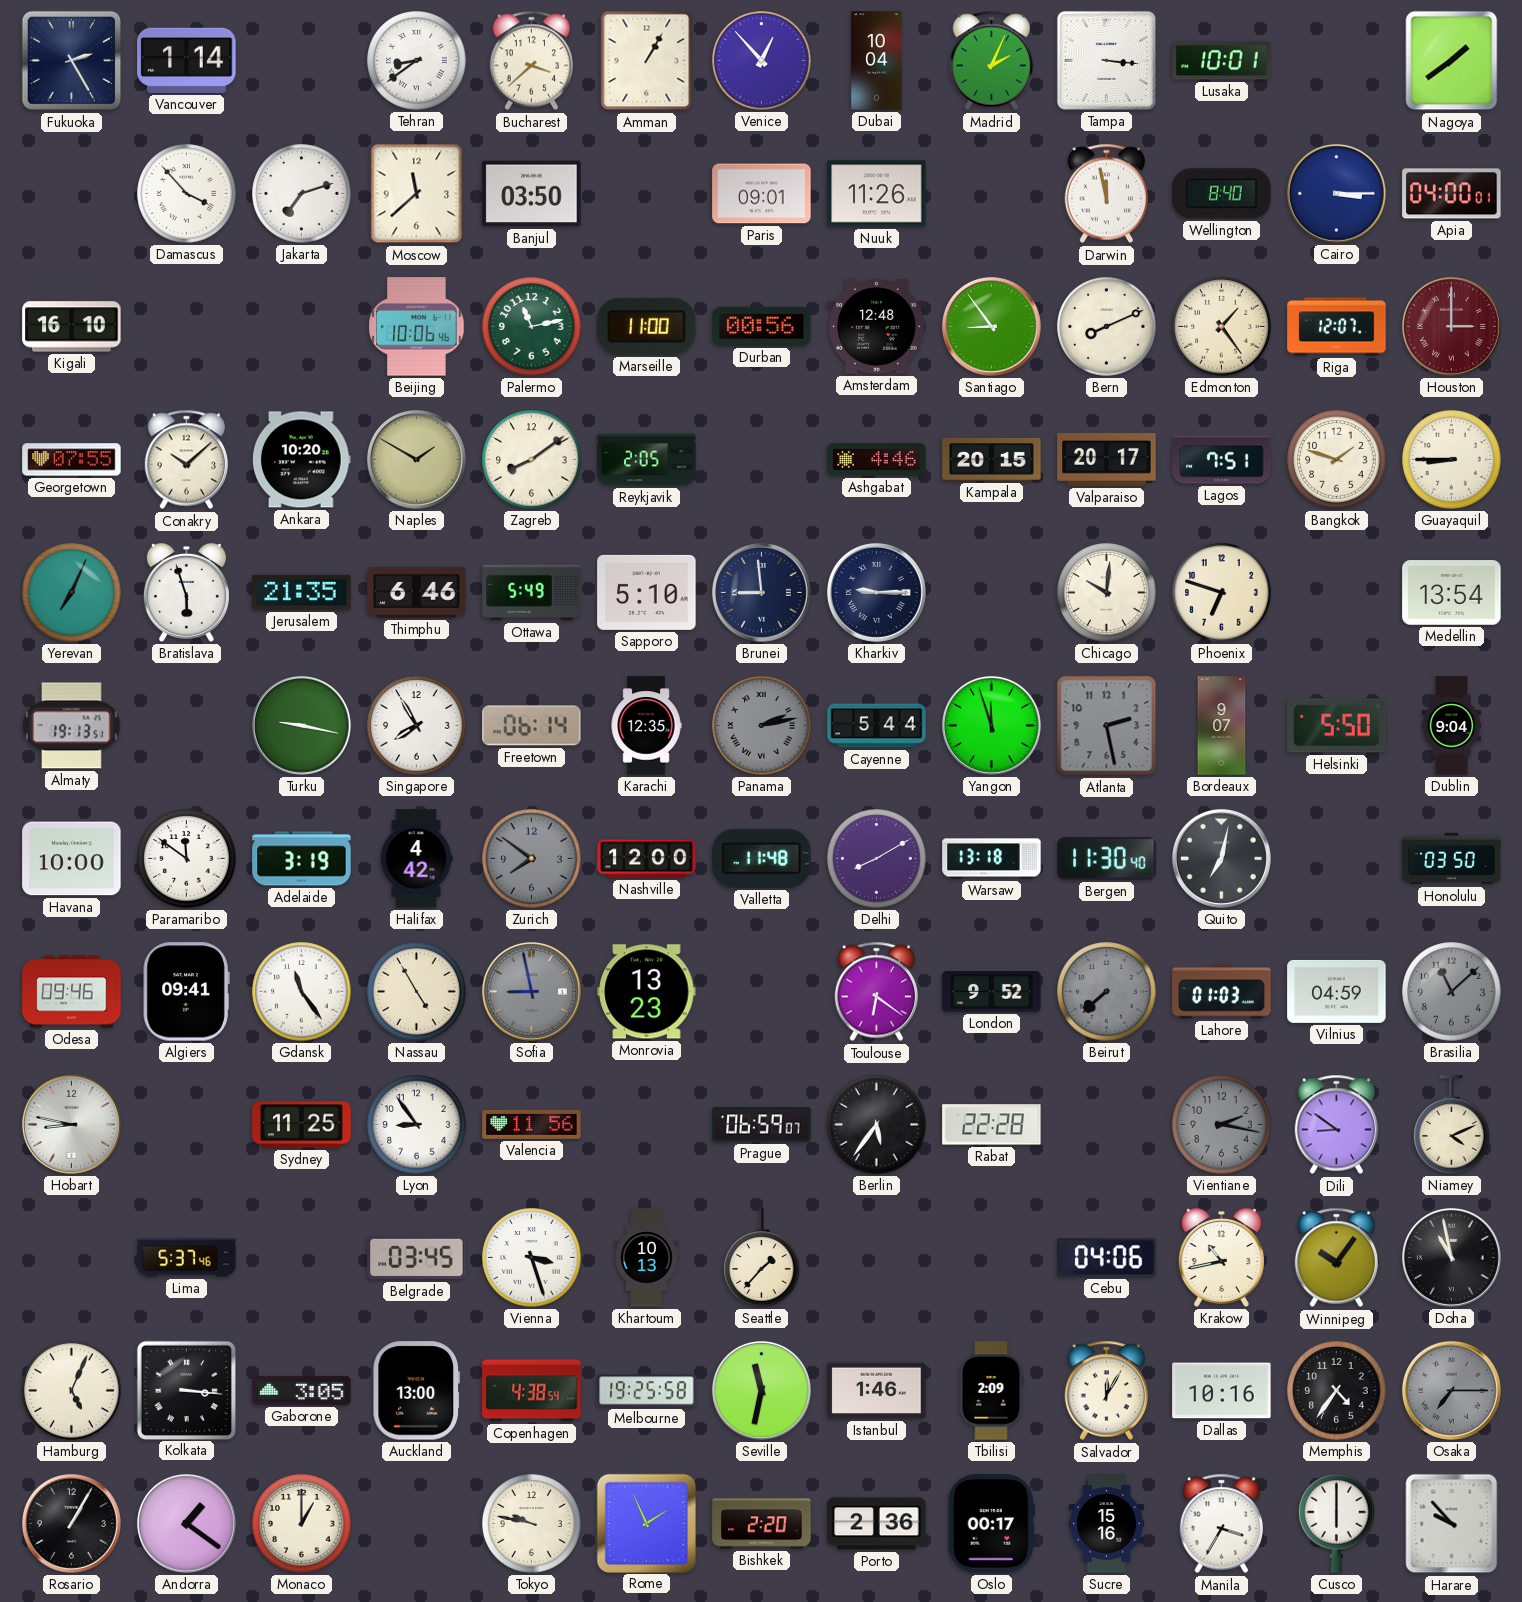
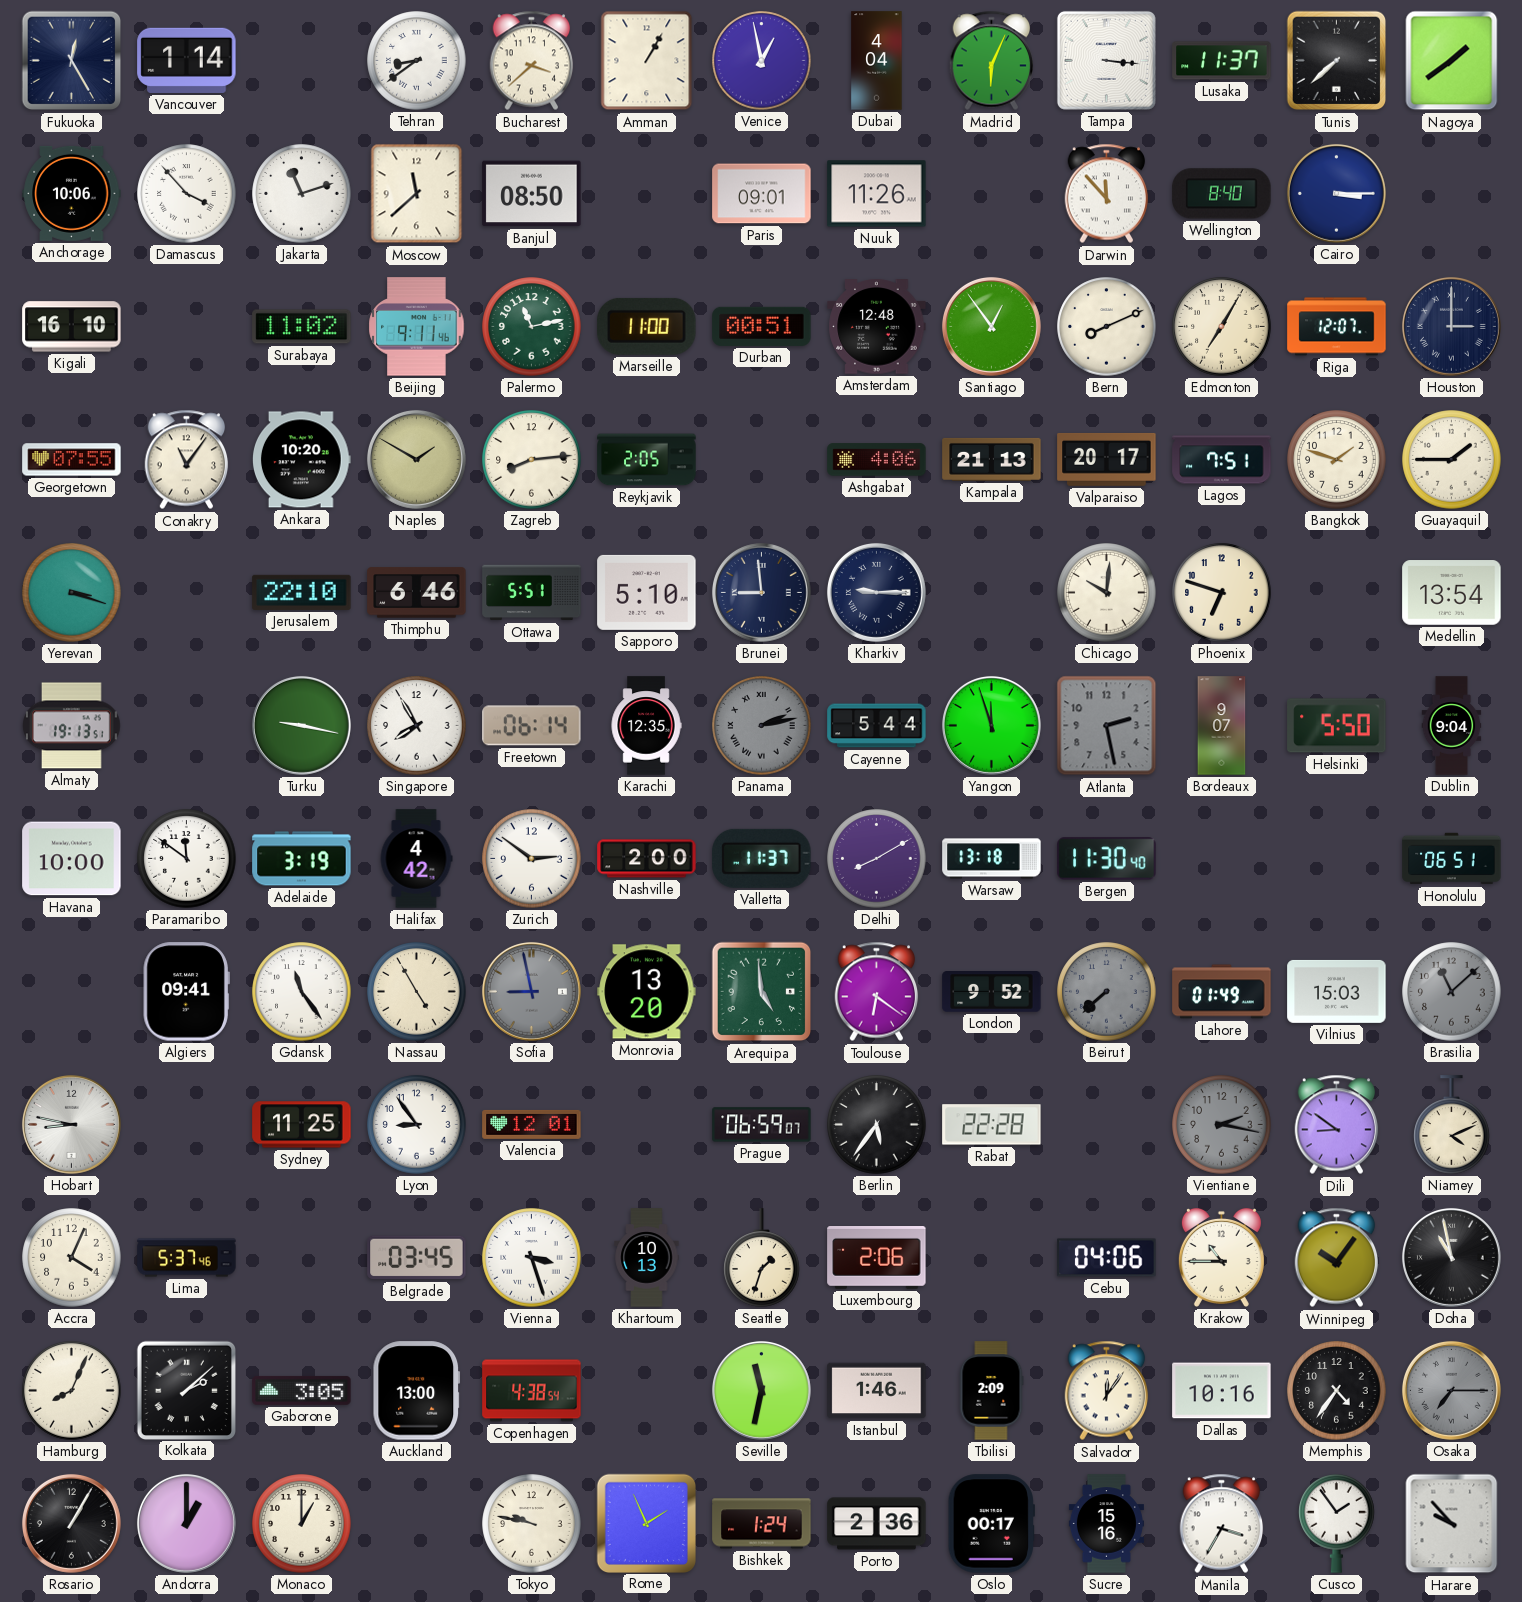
Fukuoka: 2:25 -> 12:25
Venice: 12:53 -> 12:58
Dubai: 10:04 -> 4:04
Madrid: 2:04 -> 6:04
Lusaka: 10:01 -> 11:37
Tunis: none -> 7:38
Anchorage: none -> 10:06
Jakarta: 7:12 -> 11:12
Banjul: 03:50 -> 08:50
Darwin: 11:58 -> 11:53
Apia: 04:00 -> none
Surabaya: none -> 11:02
Beijing: 10:06 -> 9:11
Durban: 00:56 -> 00:51
Santiago: 8:54 -> 12:54
Edmonton: 1:24 -> 7:05
Houston dial: burgundy -> navy
Conakry: 10:08 -> 11:06
Zagreb: 8:09 -> 8:14
Ashgabat: 4:46 -> 4:06
Kampala: 20:15 -> 21:13
Guayaquil: 8:45 -> 1:45
Yerevan: 7:04 -> 3:18
Bratislava: 5:57 -> none
Jerusalem: 21:35 -> 22:10
Ottawa: 5:49 -> 5:51
Zurich: 7:51 -> 2:51
Zurich dial: grey -> white
Nashville: 12:00 -> 2:00
Valletta: 11:48 -> 11:37
Quito: 7:02 -> none
Honolulu: 03:50 -> 06:51
Odesa: 09:46 -> none
Monrovia: 13:23 -> 13:20
Arequipa: none -> 4:59
Lahore: 01:03 -> 01:49
Vilnius: 04:59 -> 15:03
Valencia: 11:56 -> 12:01
Accra: none -> 4:04
Seattle: 1:37 -> 1:33
Luxembourg: none -> 2:06
Krakow: 10:43 -> 10:45
Hamburg: 5:04 -> 8:04
Kolkata: 3:16 -> 2:08
Melbourne: 19:25 -> none
Salvador: 12:05 -> 12:06
Andorra: 1:21 -> 1:00
Bishkek: 2:20 -> 1:24
Cusco: 6:00 -> 1:54
